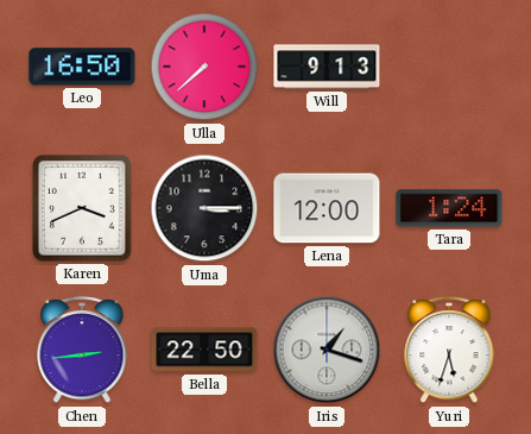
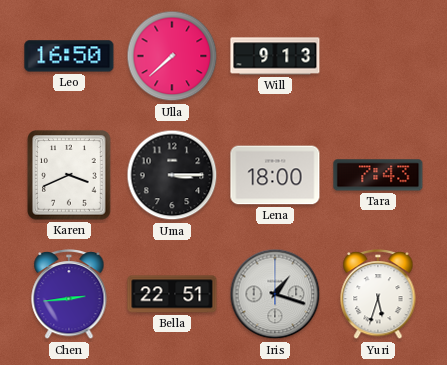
Lena: 12:00 -> 18:00
Tara: 1:24 -> 7:43
Bella: 22:50 -> 22:51
